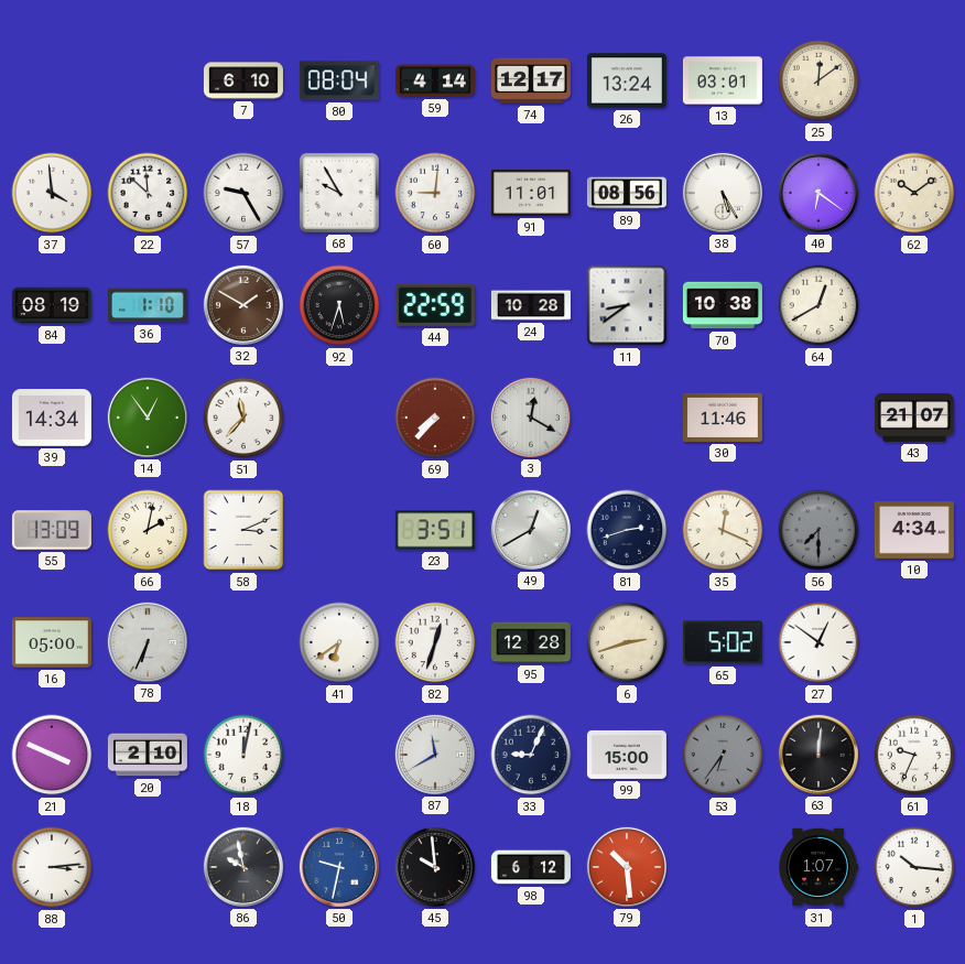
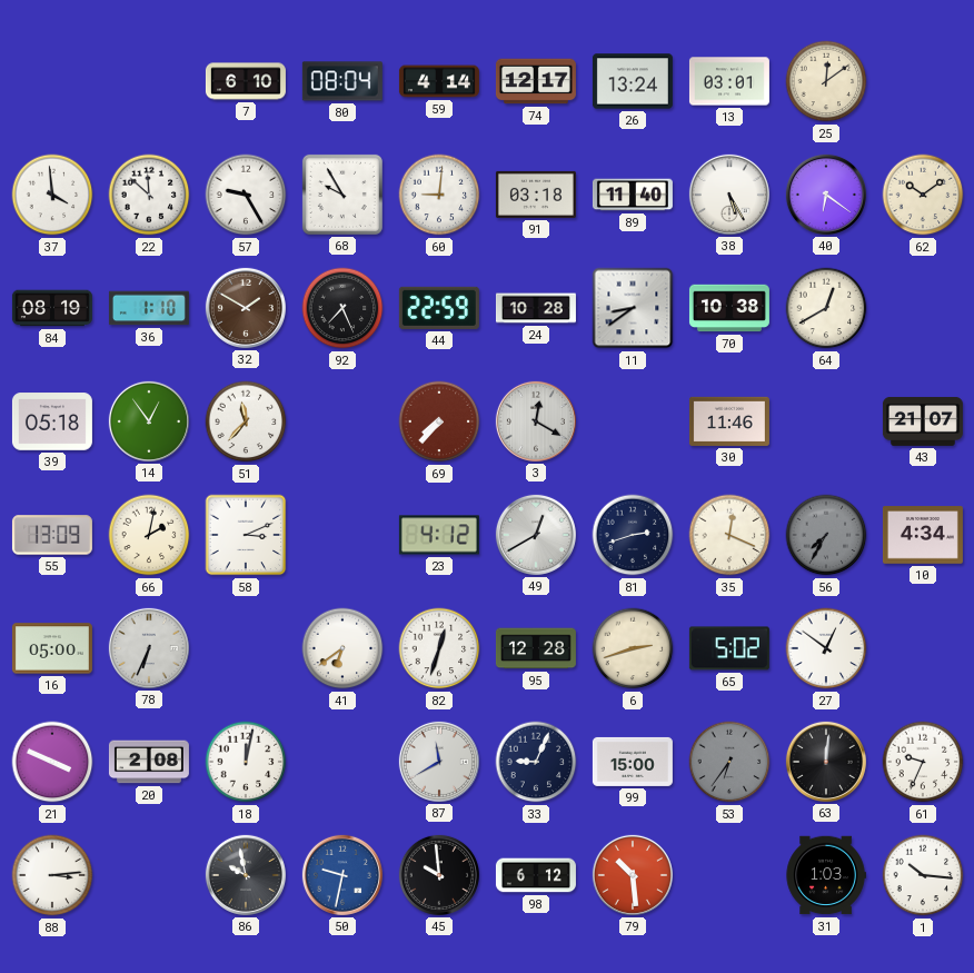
91: 11:01 -> 03:18
89: 08:56 -> 11:40
92: 5:33 -> 7:26
39: 14:34 -> 05:18
23: 3:51 -> 4:12
56: 7:30 -> 7:35
20: 2:10 -> 2:08
31: 1:07 -> 1:03
